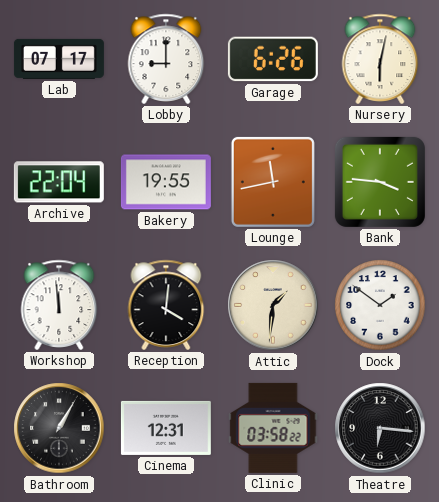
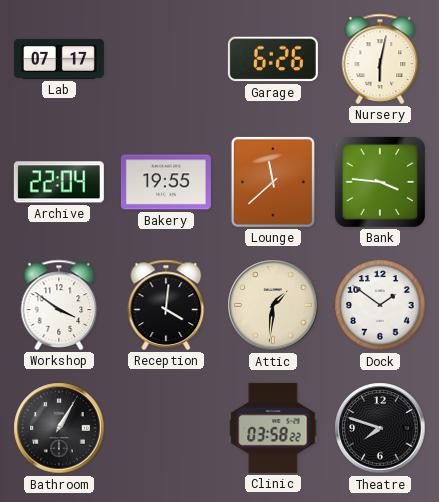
Lobby: 9:00 -> none
Lounge: 11:43 -> 11:38
Workshop: 11:59 -> 3:51
Cinema: 12:31 -> none
Theatre: 6:16 -> 7:48
